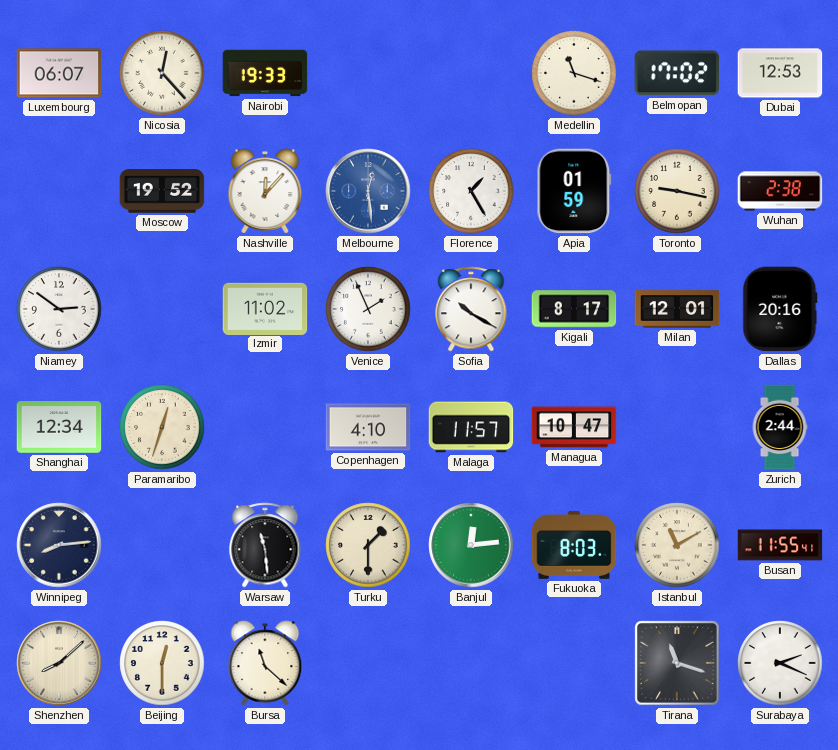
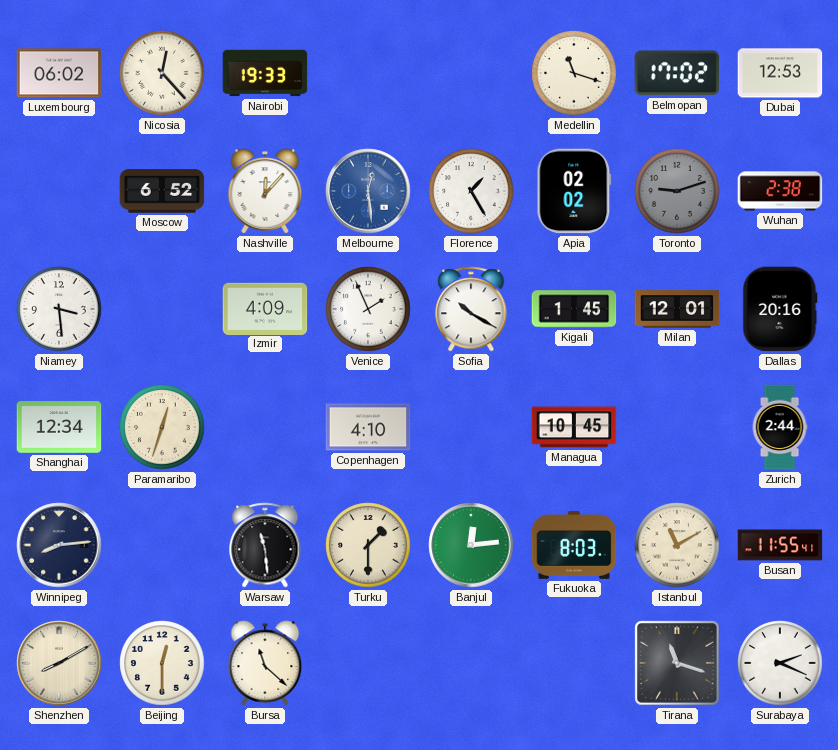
Luxembourg: 06:07 -> 06:02
Moscow: 19:52 -> 6:52
Apia: 01:59 -> 02:02
Toronto: 9:17 -> 9:12
Toronto dial: cream -> grey
Niamey: 2:51 -> 3:29
Izmir: 11:02 -> 4:09
Kigali: 8:17 -> 1:45
Malaga: 11:57 -> none
Managua: 10:47 -> 10:45
Shenzhen: 8:08 -> 8:10
